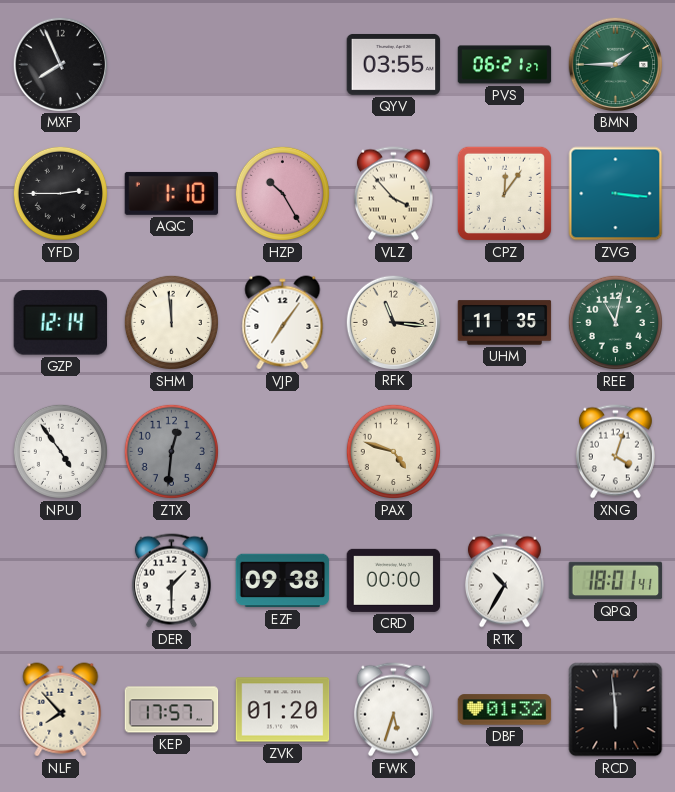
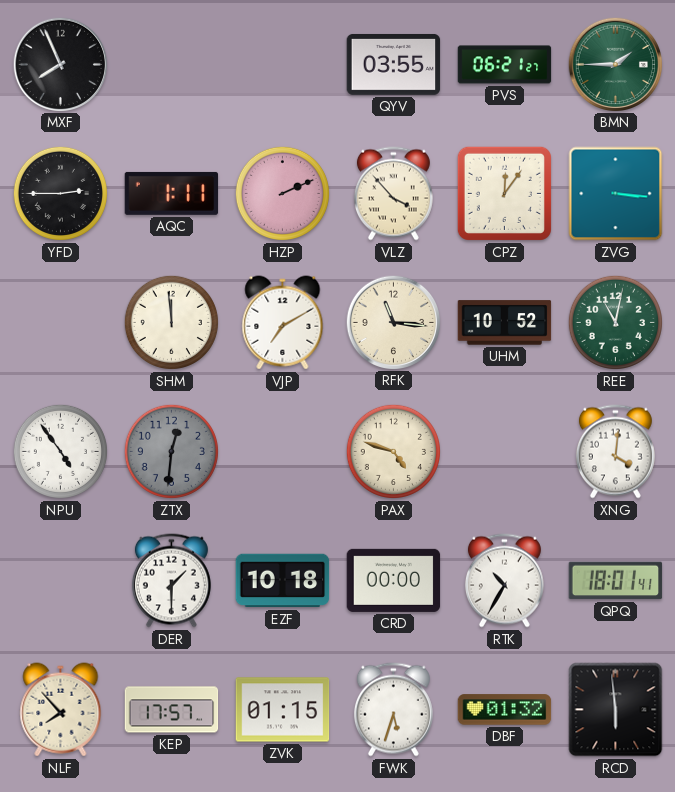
AQC: 1:10 -> 1:11
HZP: 10:25 -> 2:11
GZP: 12:14 -> none
VJP: 7:06 -> 7:10
UHM: 11:35 -> 10:52
XNG: 4:03 -> 4:01
EZF: 09:38 -> 10:18
ZVK: 01:20 -> 01:15
